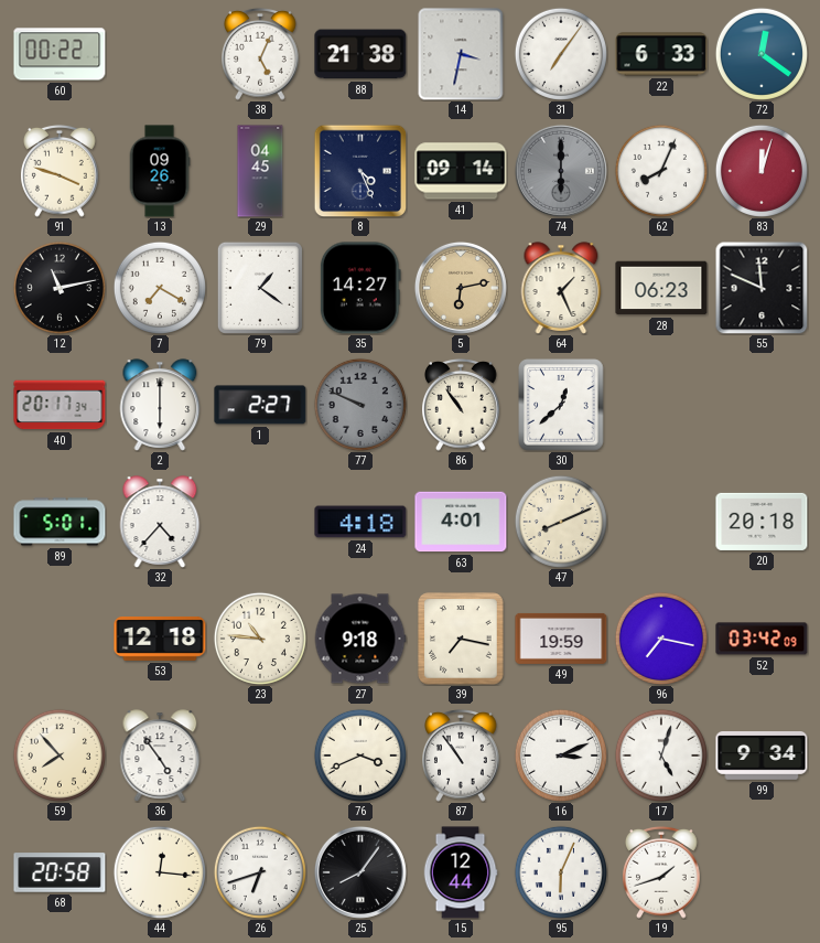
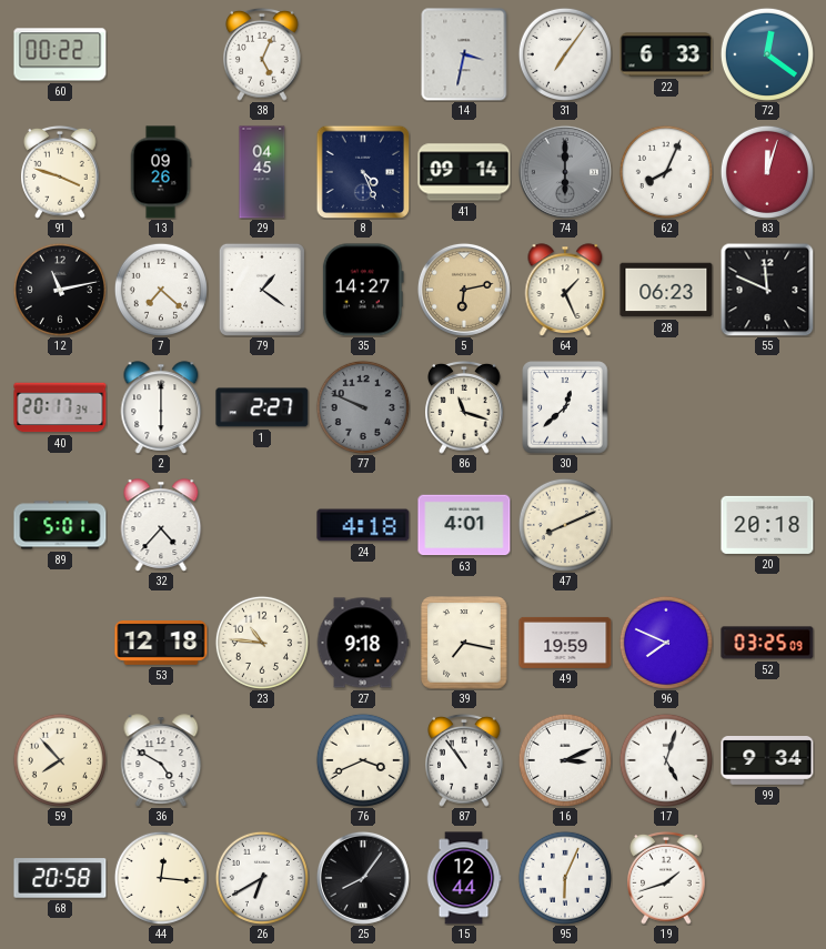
88: 21:38 -> none
7: 7:20 -> 7:22
86: 10:54 -> 11:18
96: 7:17 -> 7:49
52: 03:42 -> 03:25
36: 4:54 -> 4:50
26: 6:42 -> 6:40
